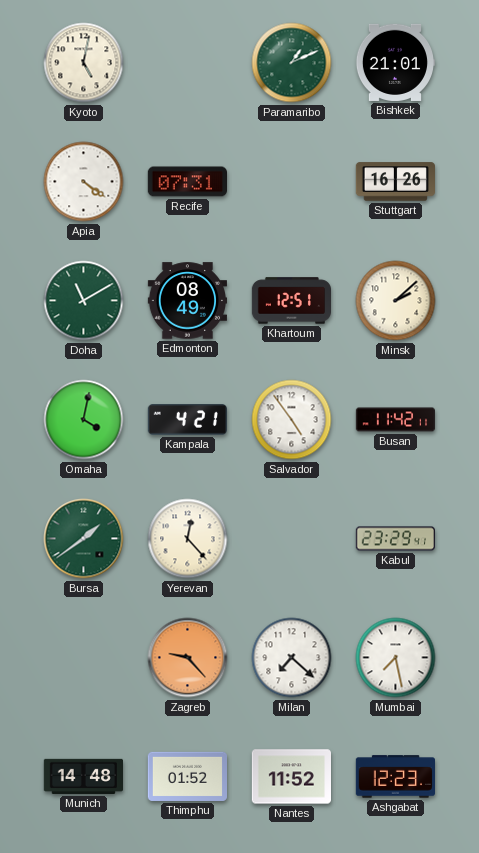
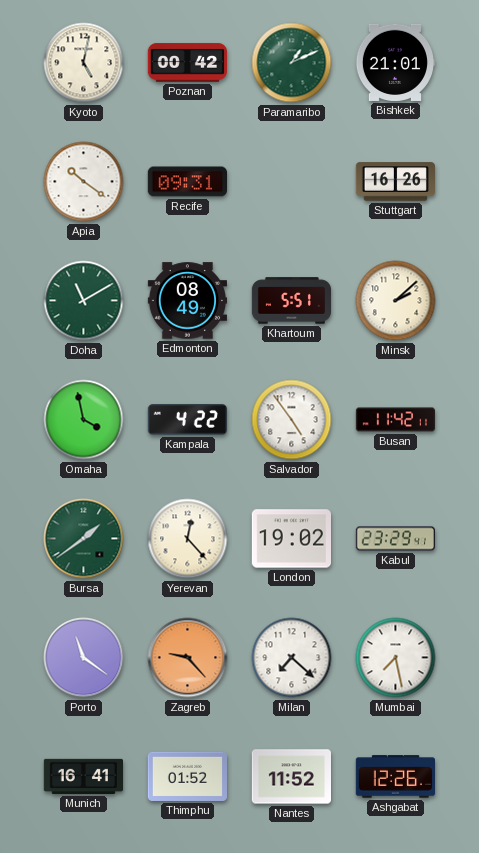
Poznan: none -> 00:42
Apia: 4:21 -> 10:21
Recife: 07:31 -> 09:31
Khartoum: 12:51 -> 5:51
Omaha: 4:02 -> 3:58
Kampala: 4:21 -> 4:22
London: none -> 19:02
Porto: none -> 11:21
Munich: 14:48 -> 16:41
Ashgabat: 12:23 -> 12:26
